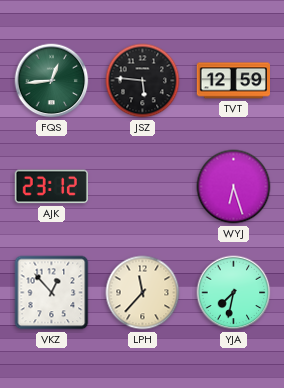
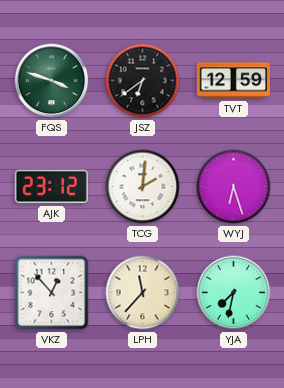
FQS: 12:44 -> 3:48
JSZ: 5:46 -> 6:39
TCG: none -> 2:01
